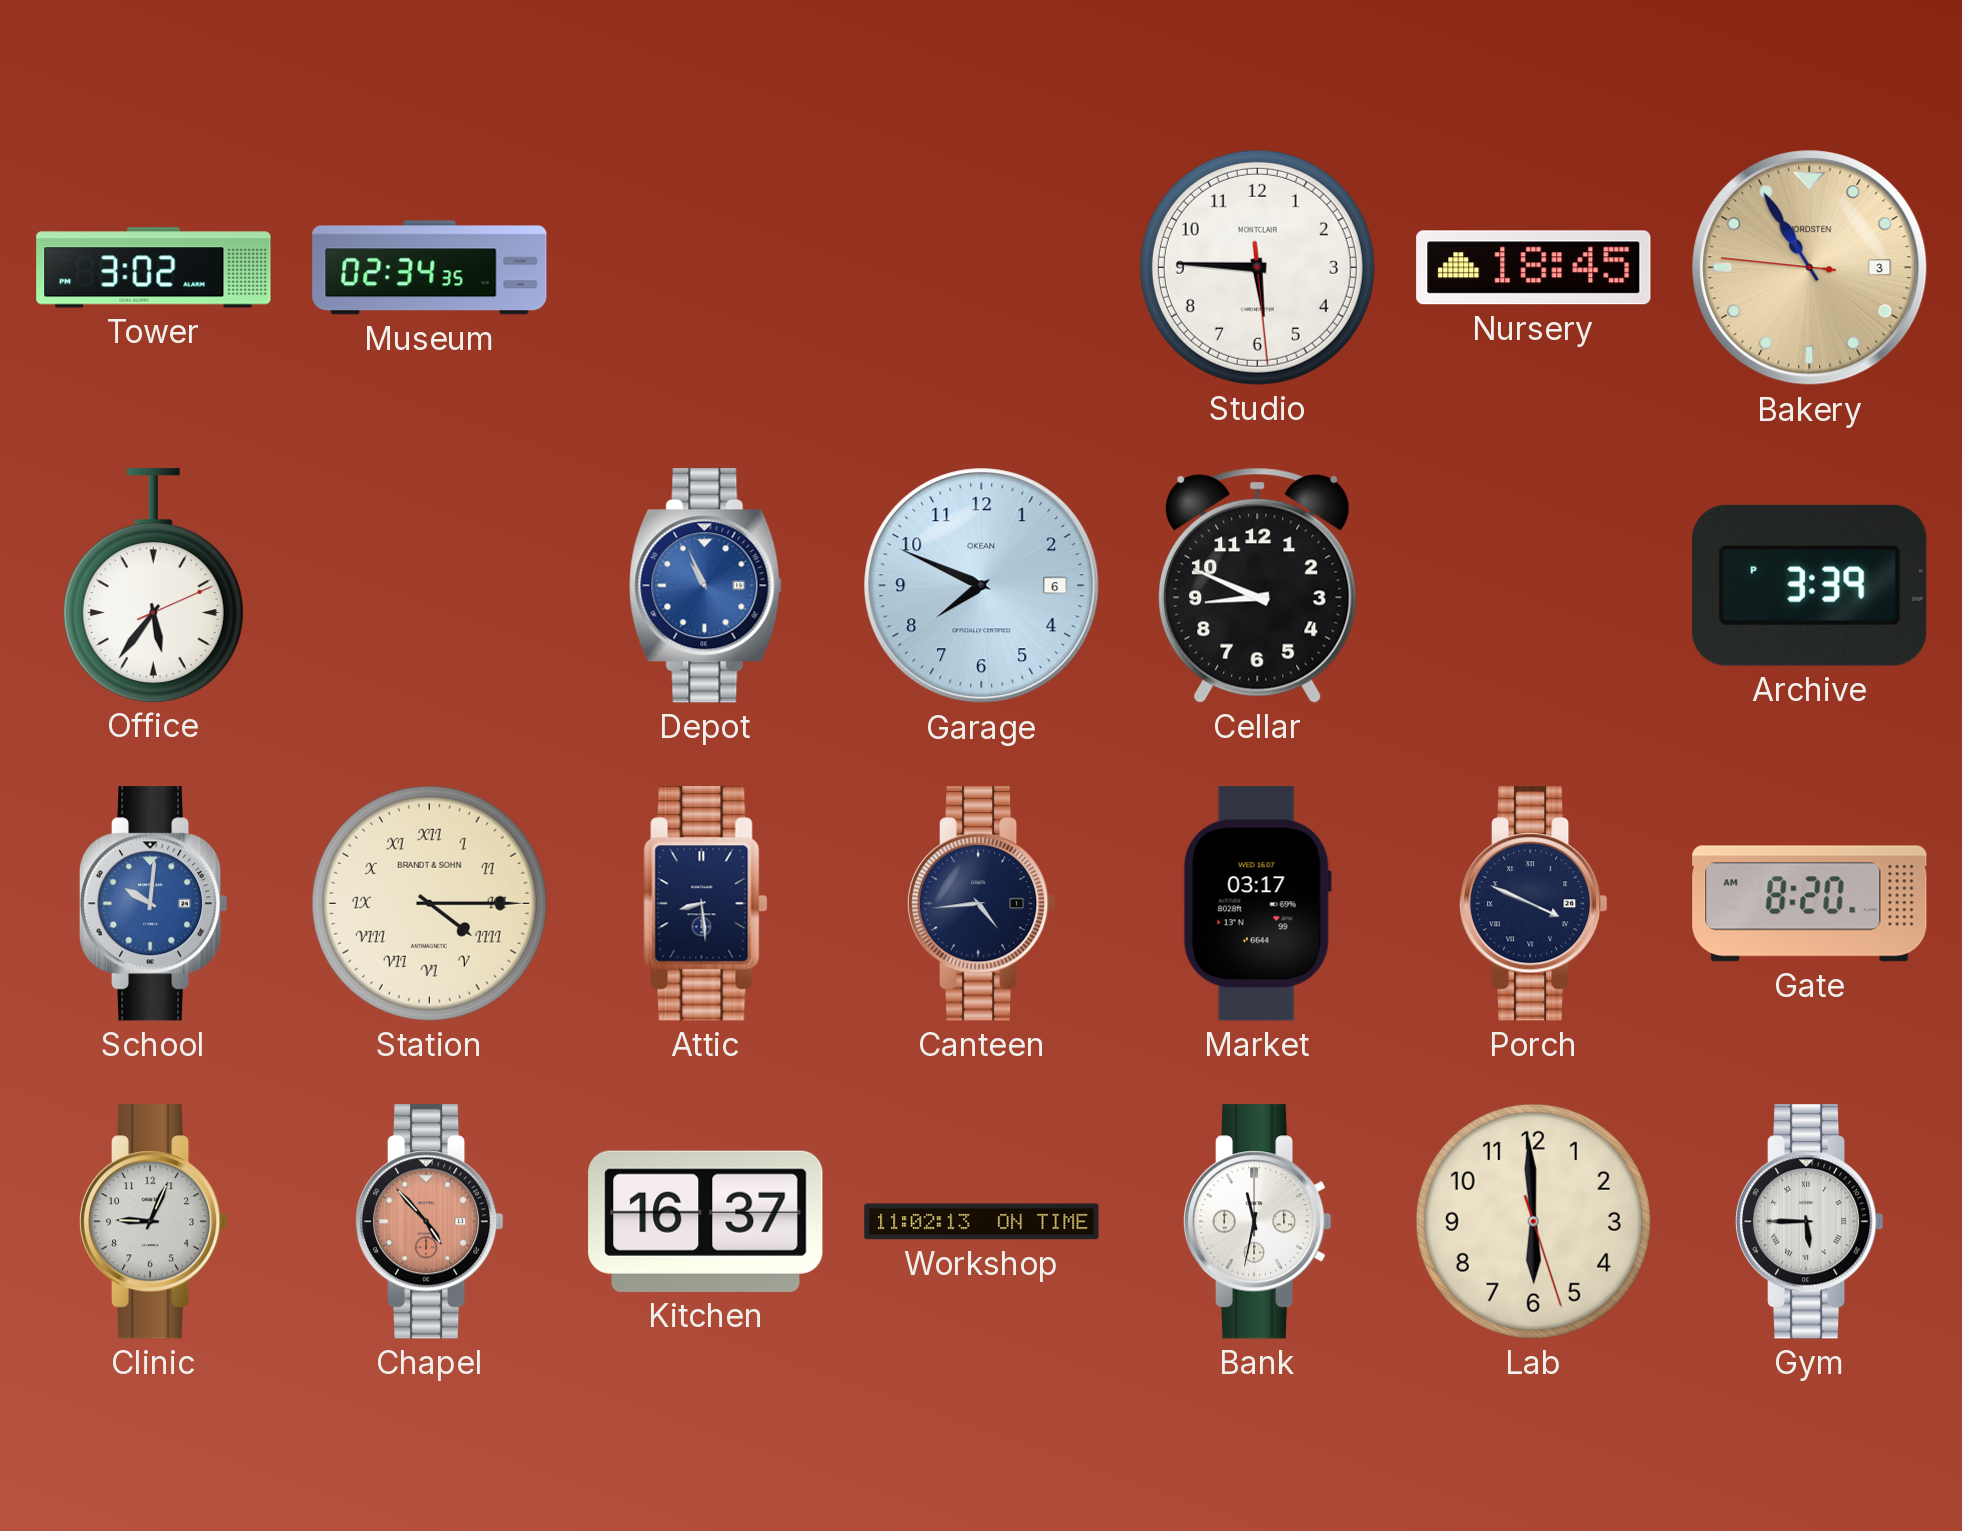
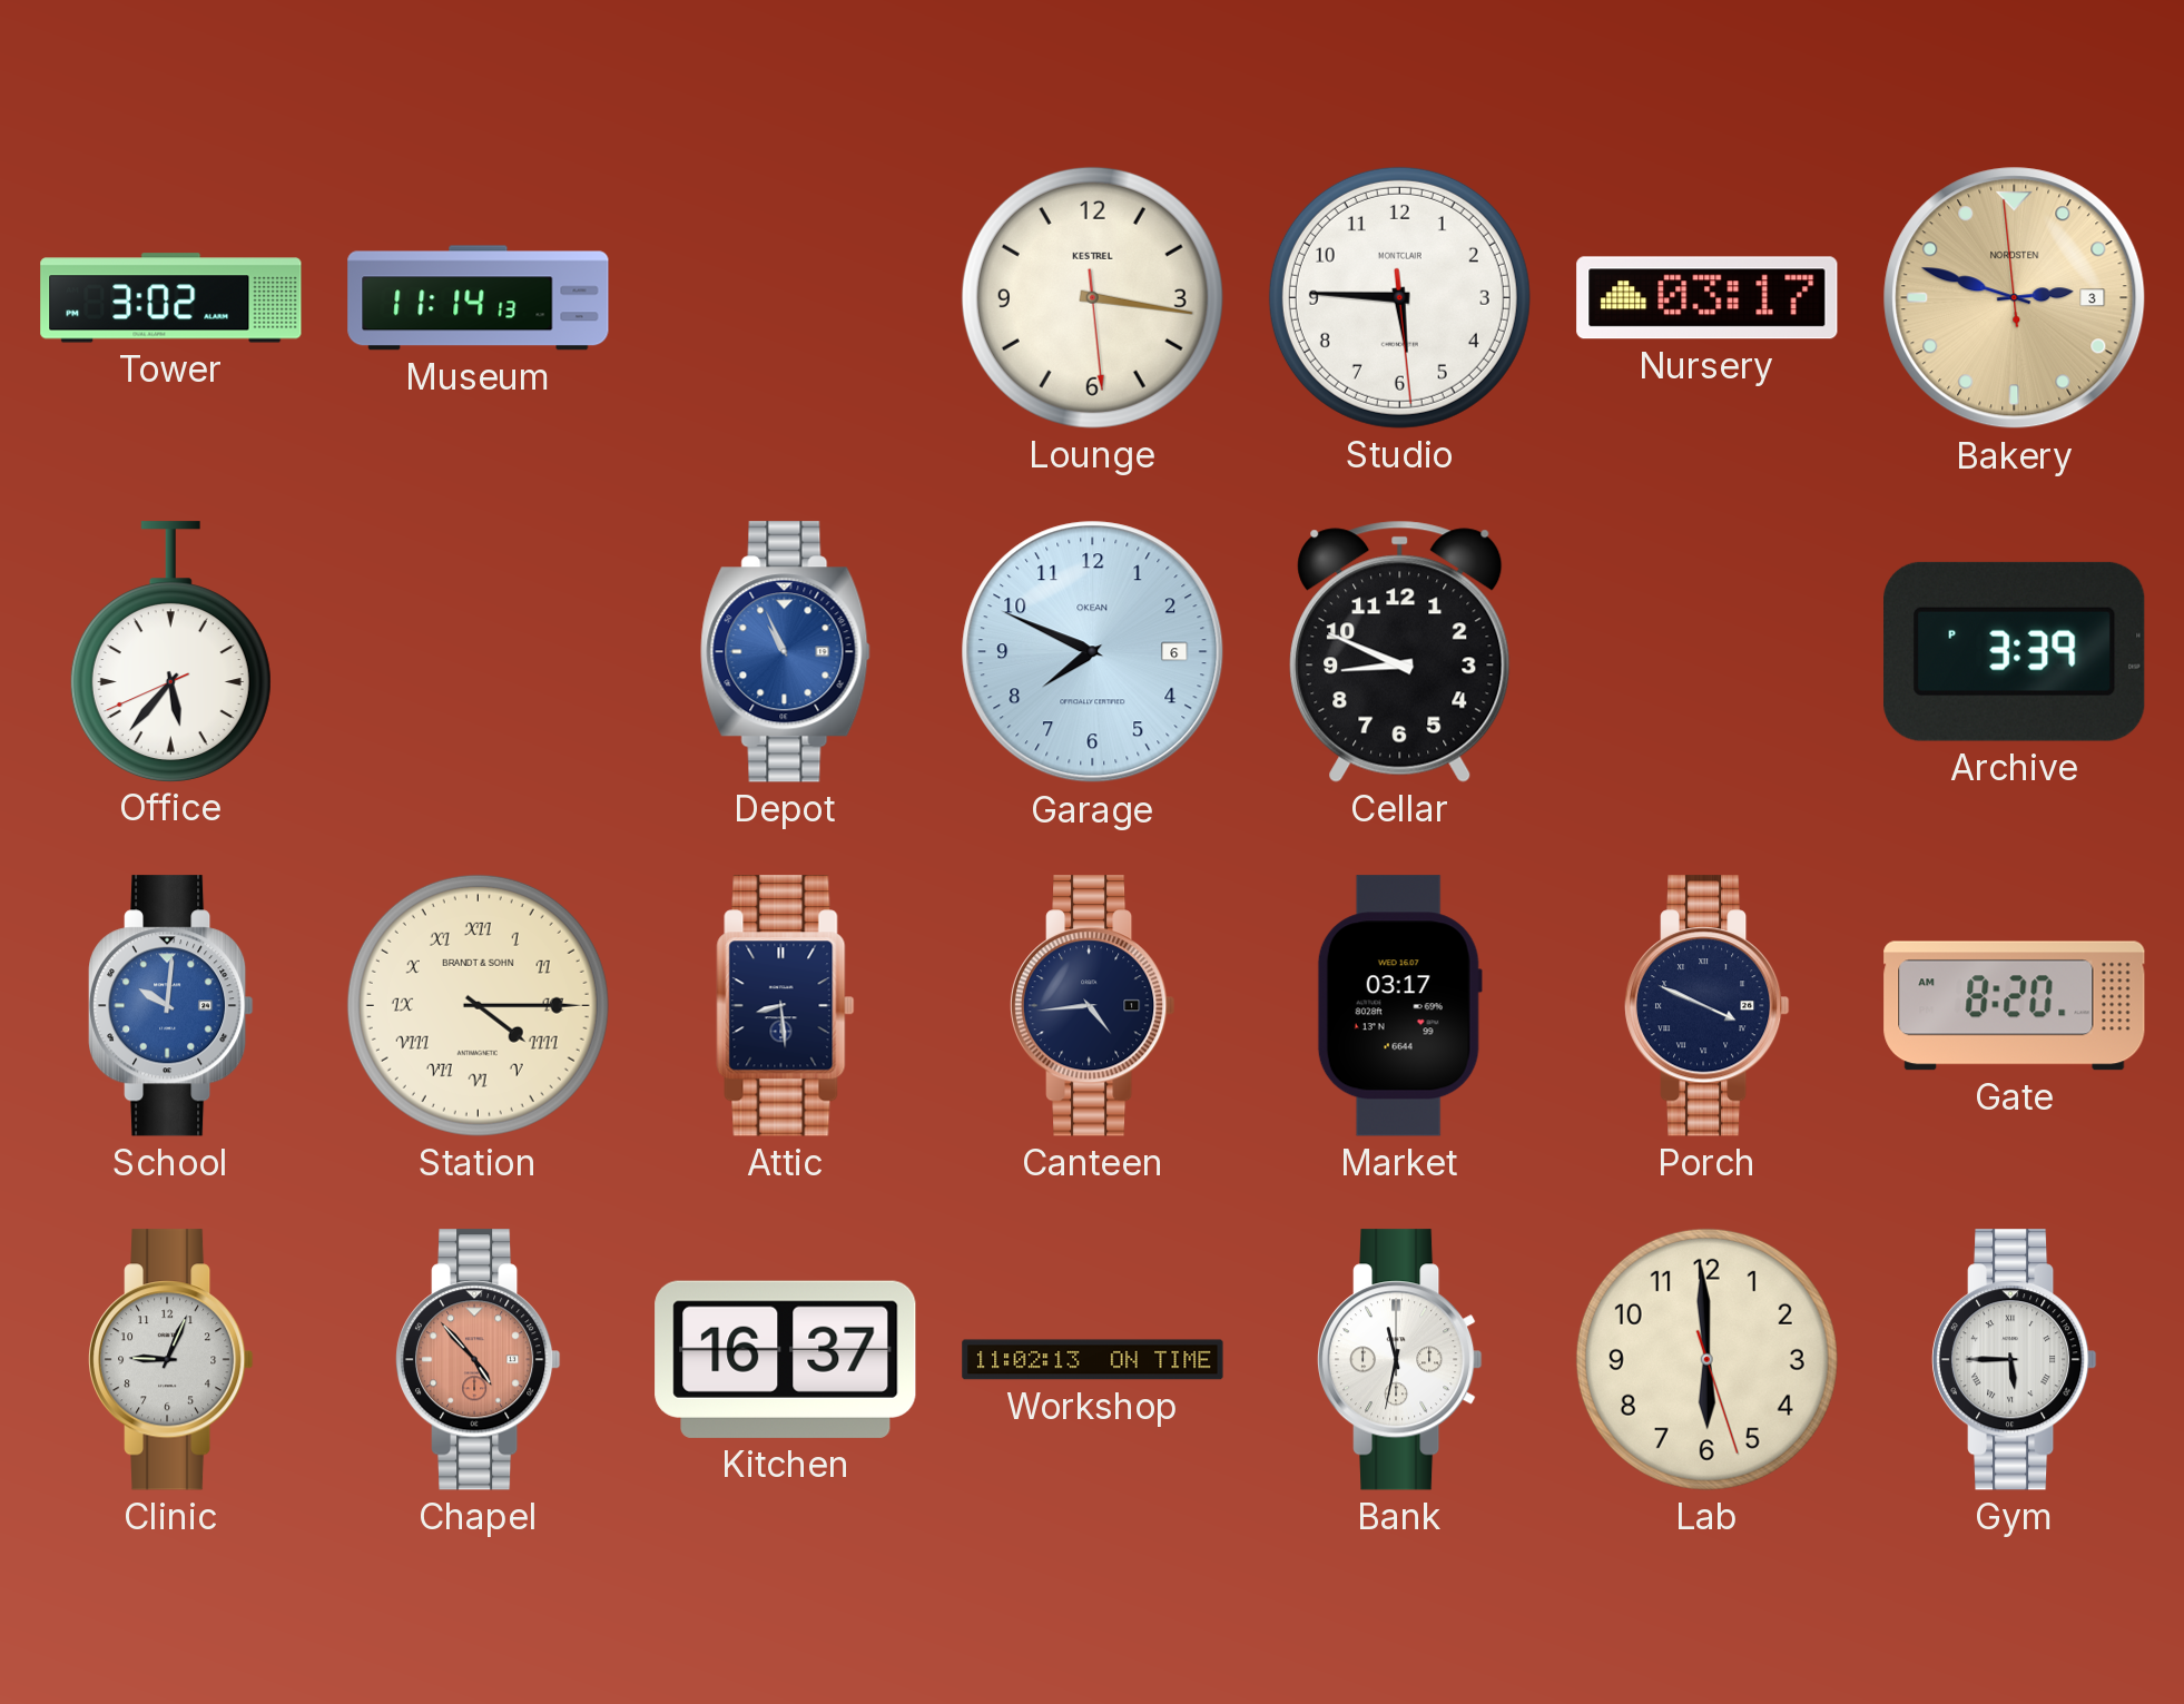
Museum: 02:34 -> 11:14
Lounge: none -> 3:16
Nursery: 18:45 -> 03:17
Bakery: 10:54 -> 2:47
Office: 5:36:11 -> 5:36:41
